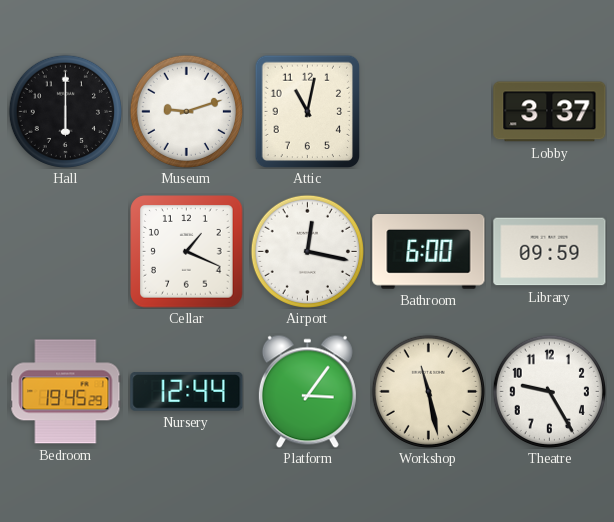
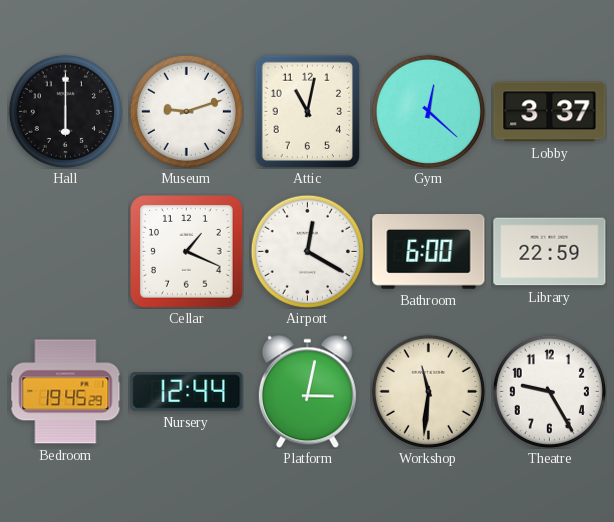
Gym: none -> 12:22
Airport: 12:17 -> 12:20
Library: 09:59 -> 22:59
Platform: 3:06 -> 3:02
Workshop: 11:28 -> 11:31
